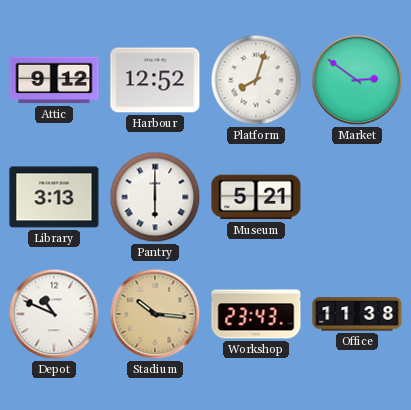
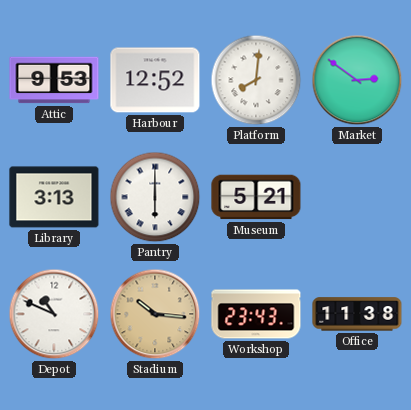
Attic: 9:12 -> 9:53
Platform: 8:03 -> 8:01
